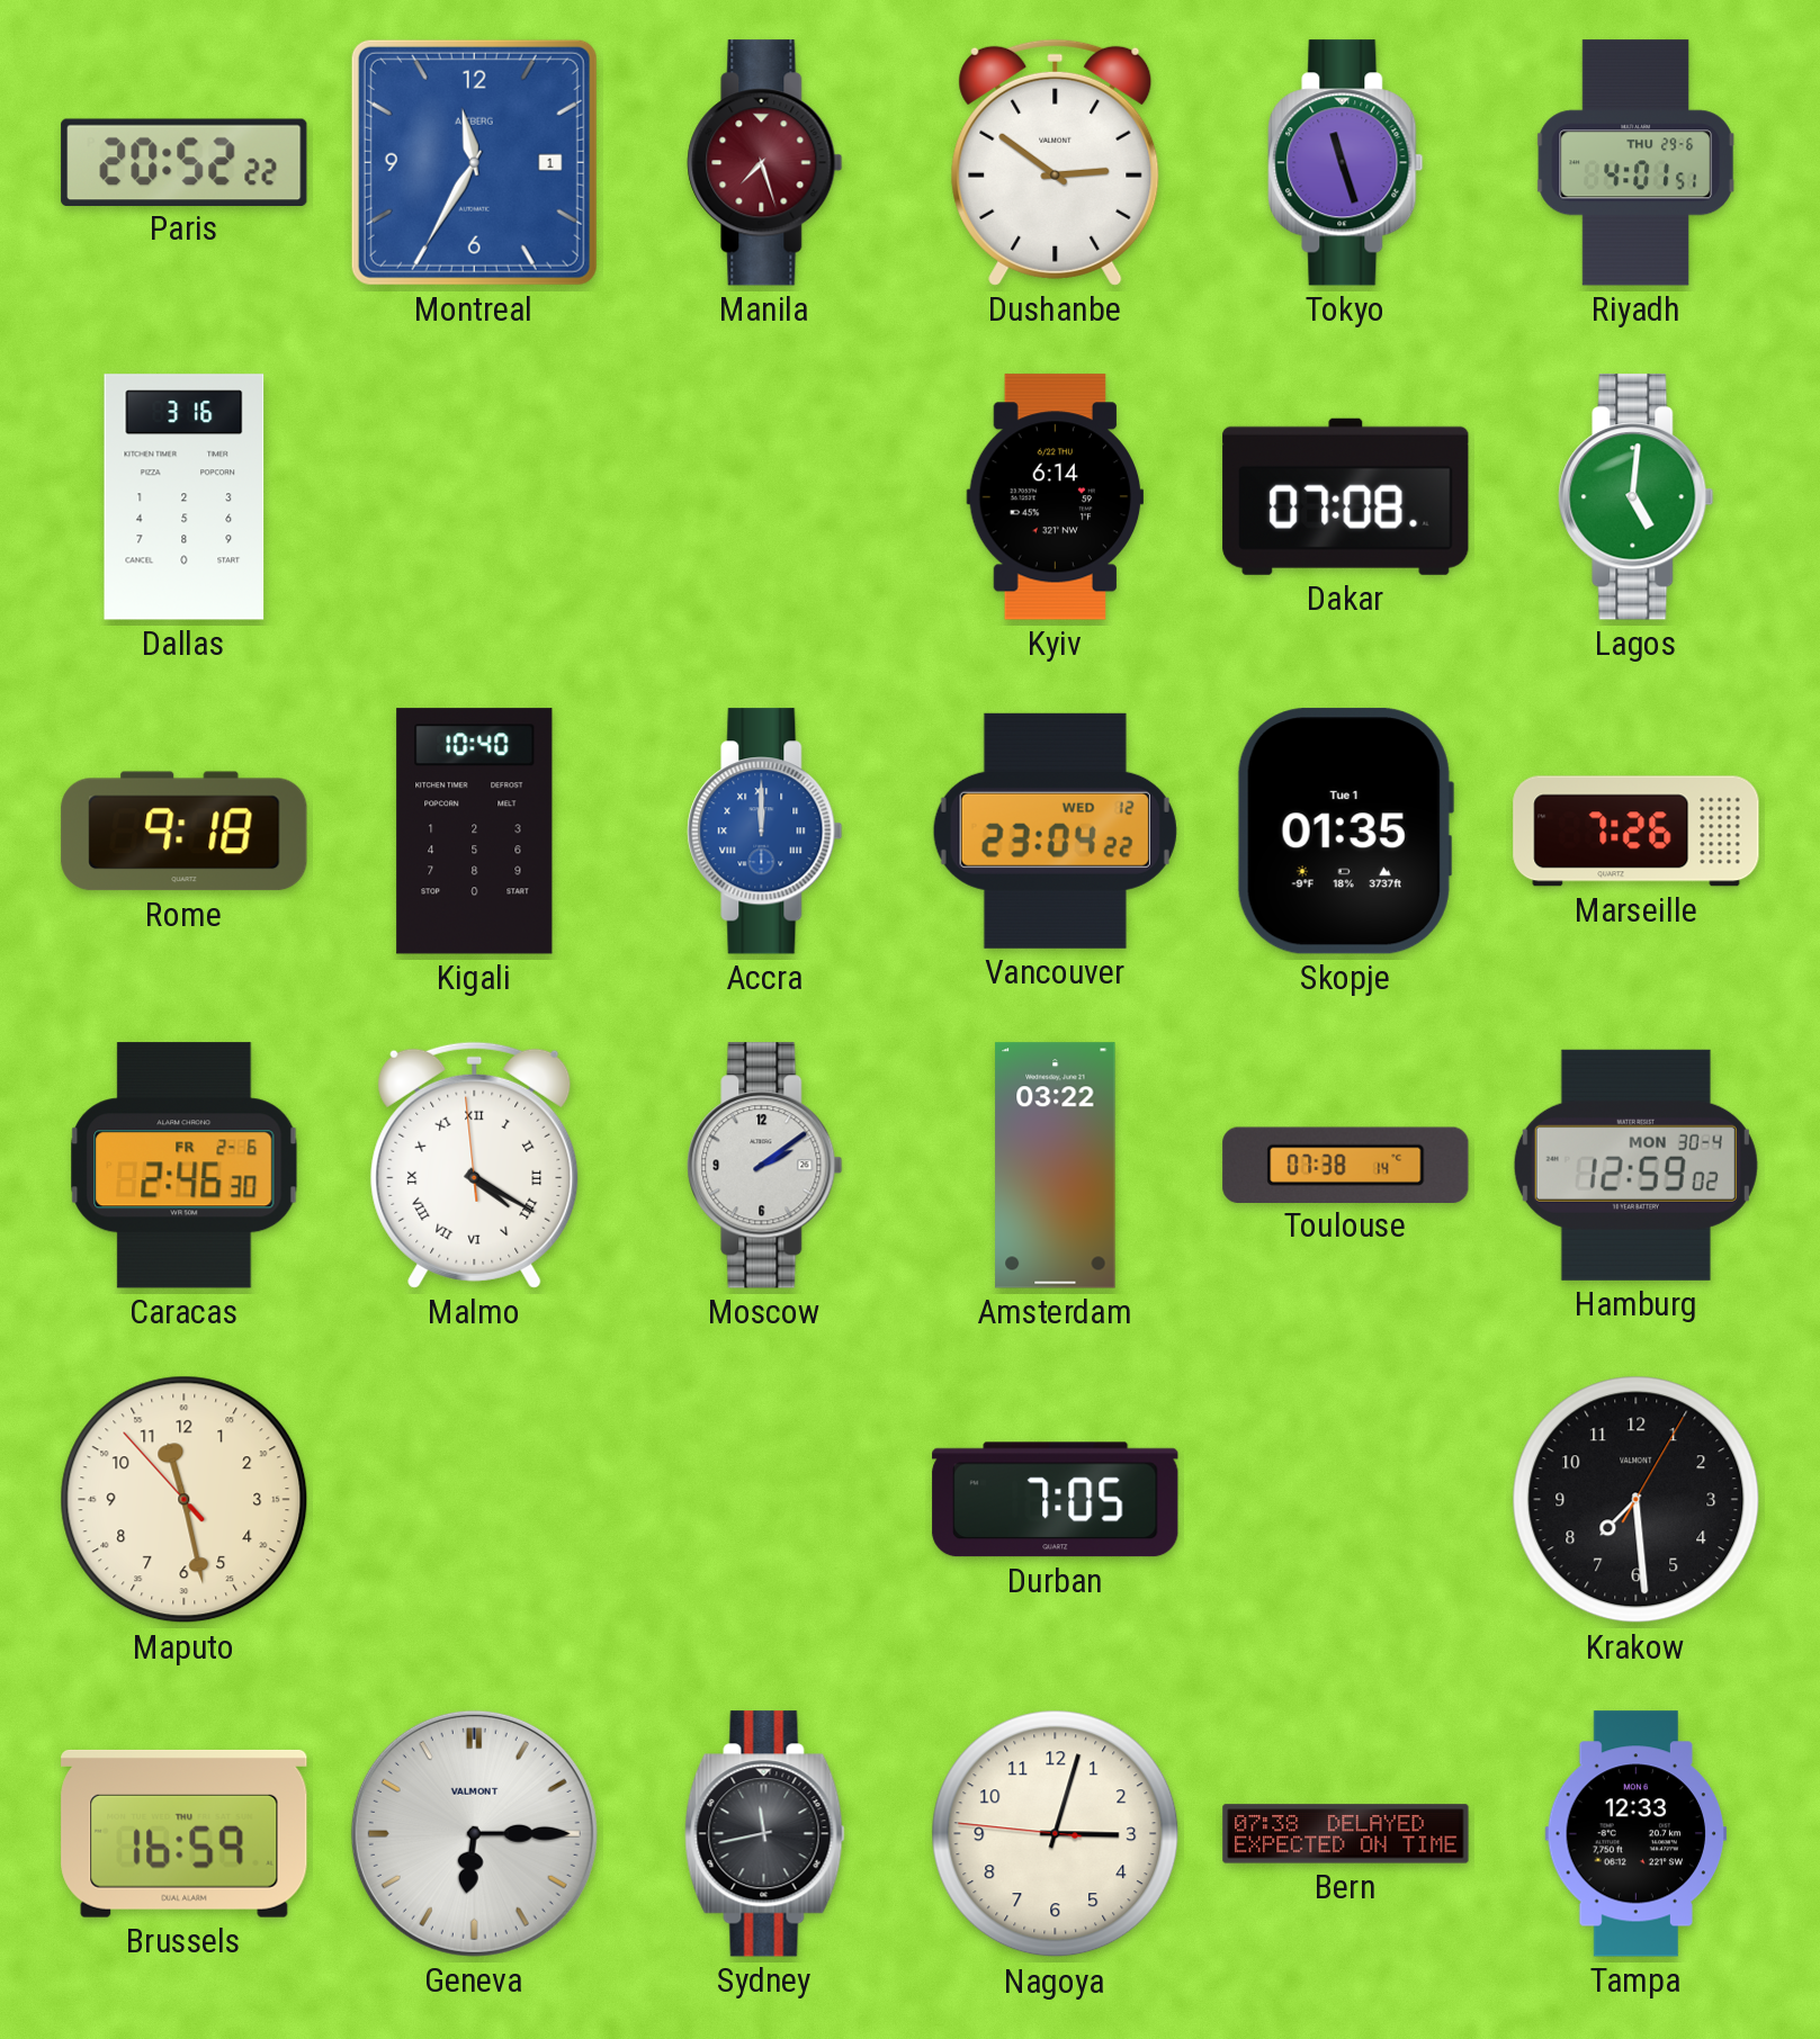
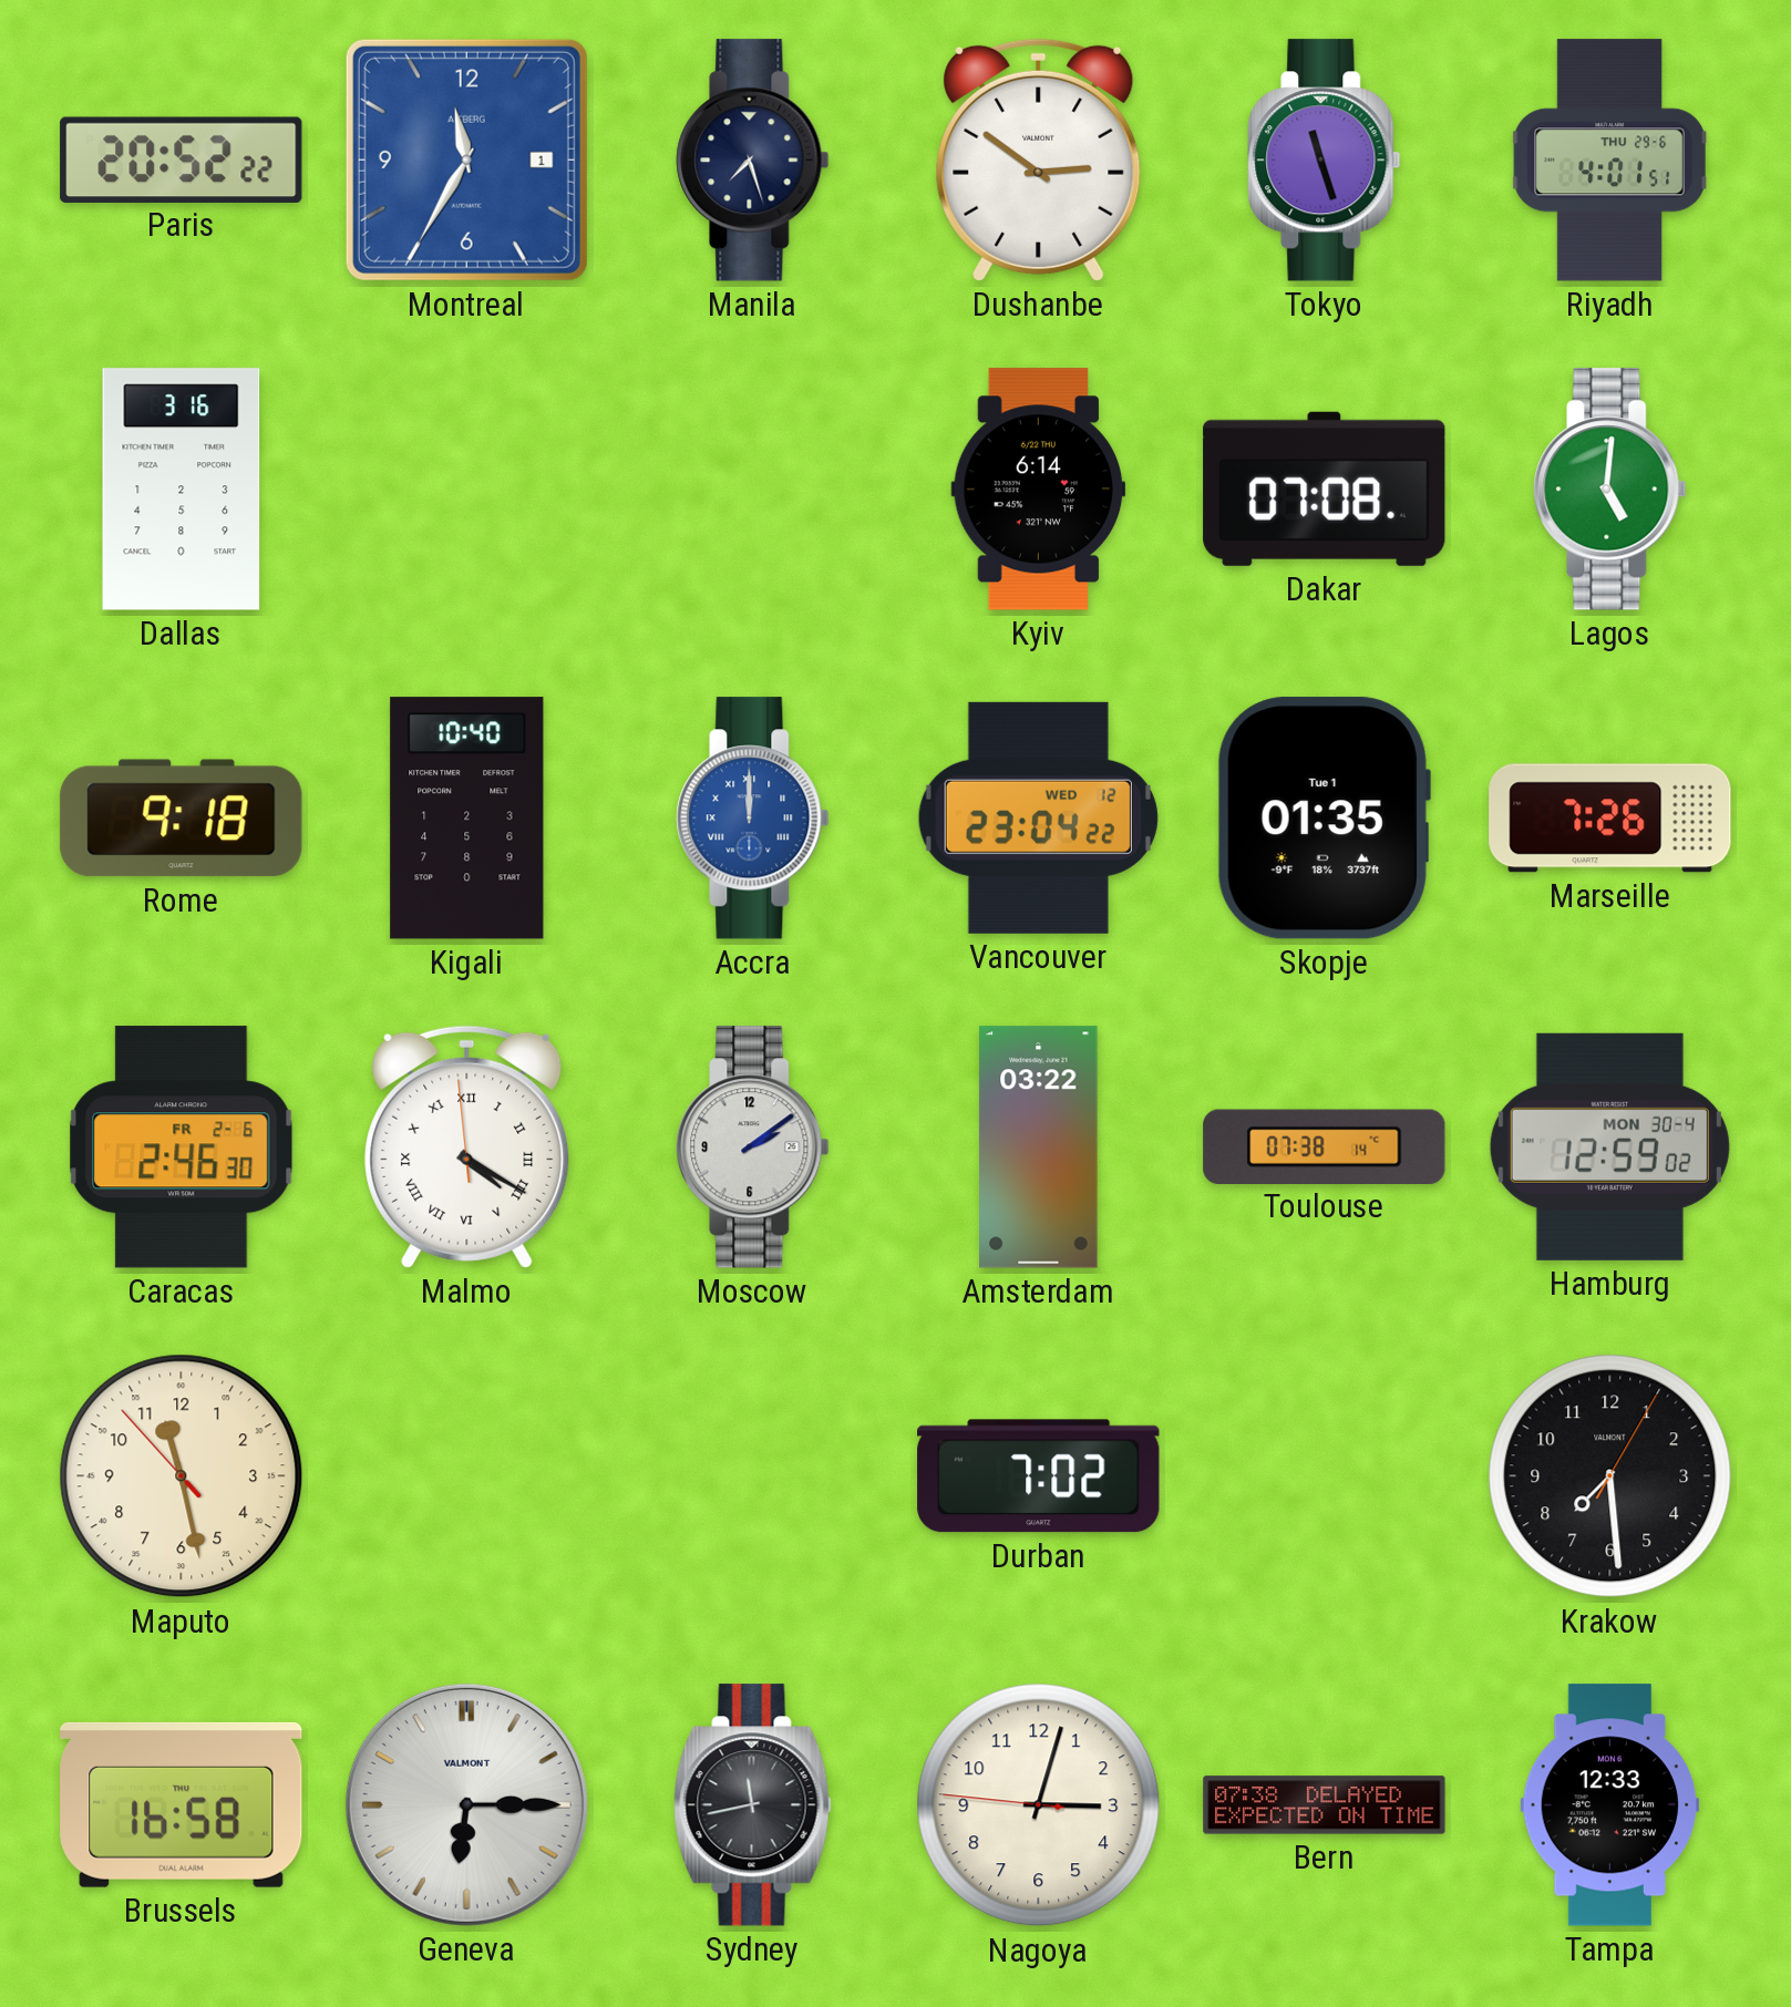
Manila dial: burgundy -> navy
Durban: 7:05 -> 7:02
Brussels: 16:59 -> 16:58
